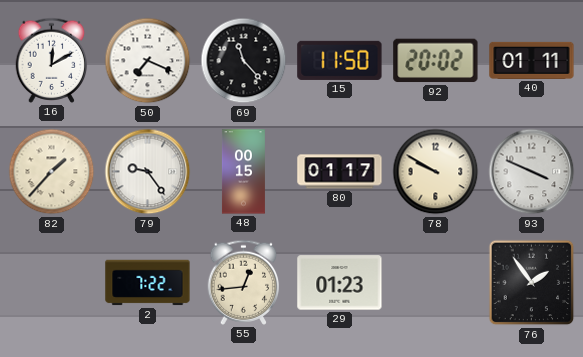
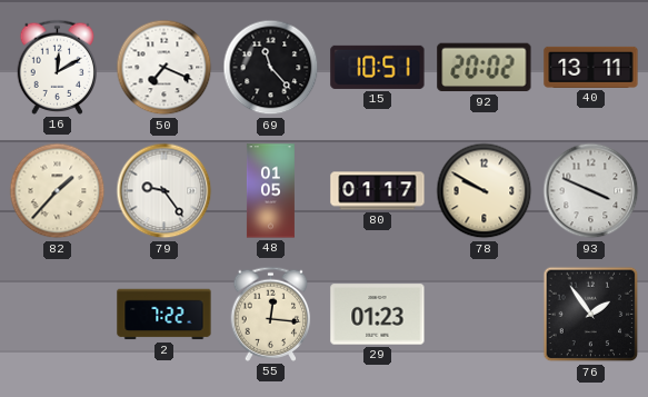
15: 11:50 -> 10:51
40: 01:11 -> 13:11
48: 00:15 -> 01:05
55: 12:44 -> 12:16
